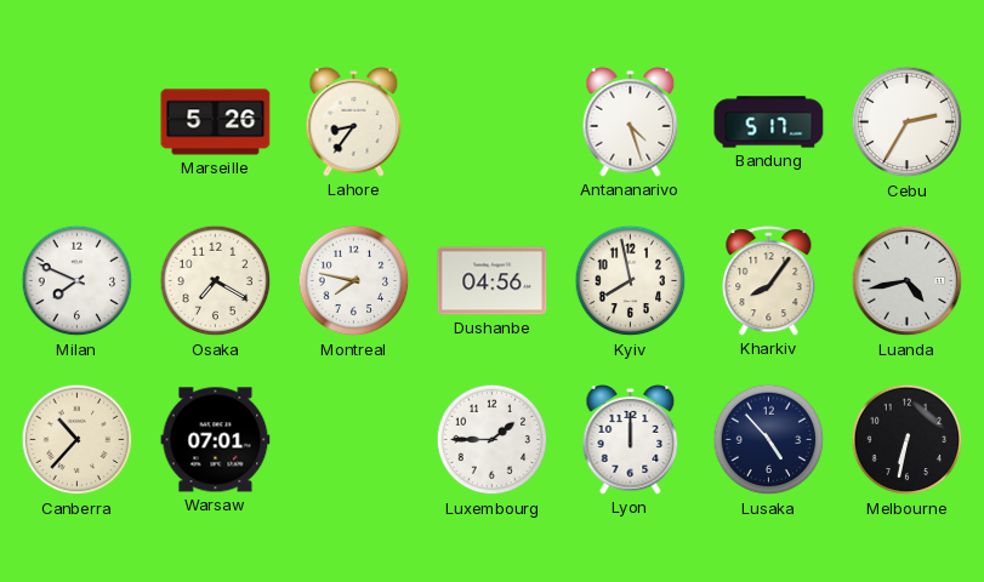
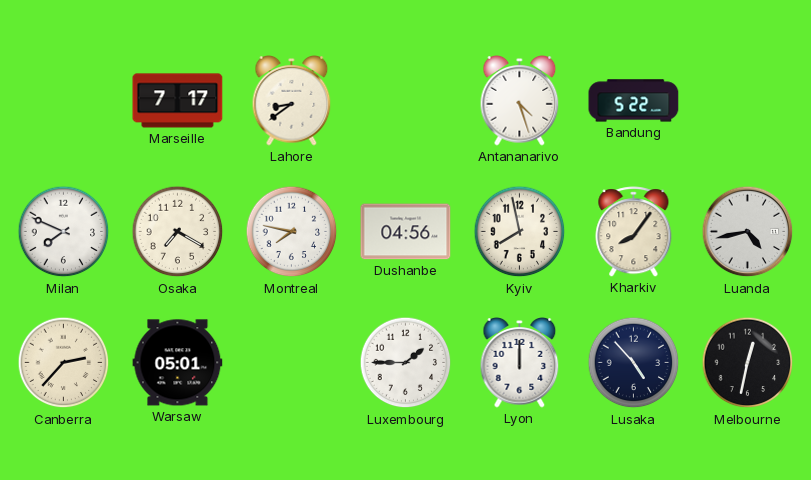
Marseille: 5:26 -> 7:17
Lahore: 8:36 -> 8:39
Bandung: 5:17 -> 5:22
Cebu: 2:35 -> none
Canberra: 10:37 -> 2:37
Warsaw: 07:01 -> 05:01
Melbourne: 6:32 -> 12:32
